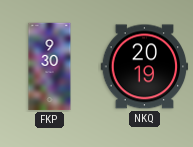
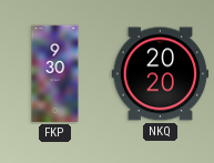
NKQ: 20:19 -> 20:20
